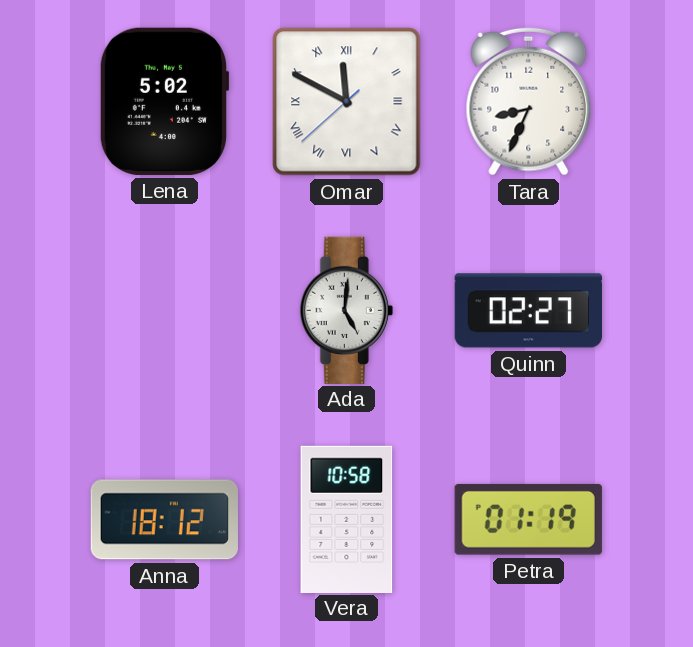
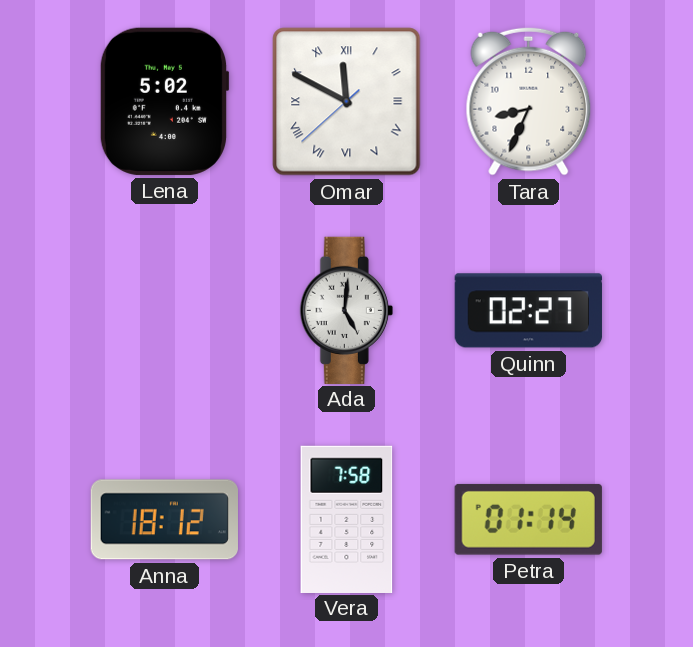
Vera: 10:58 -> 7:58
Petra: 01:19 -> 01:14
